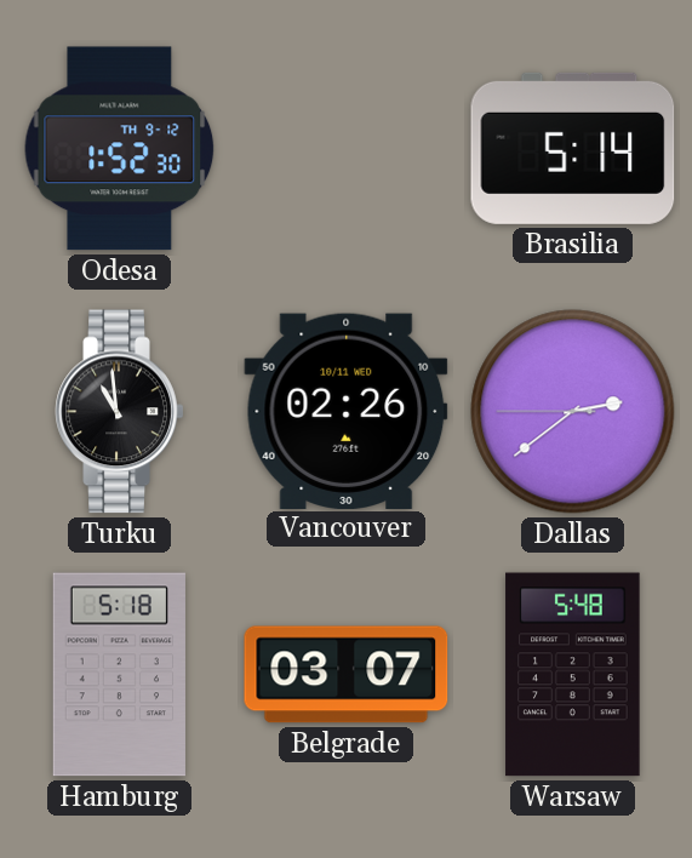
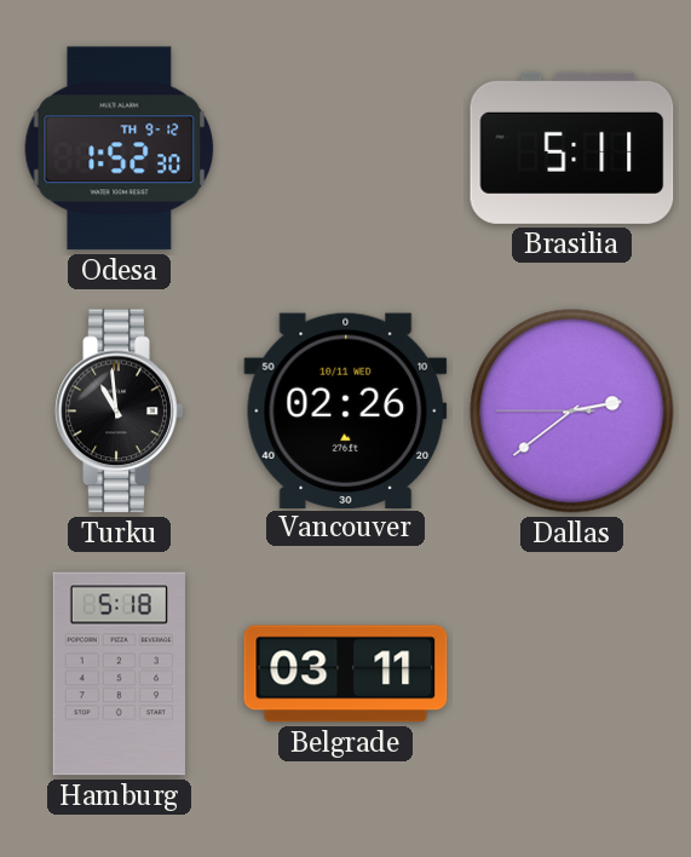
Brasilia: 5:14 -> 5:11
Belgrade: 03:07 -> 03:11
Warsaw: 5:48 -> none
